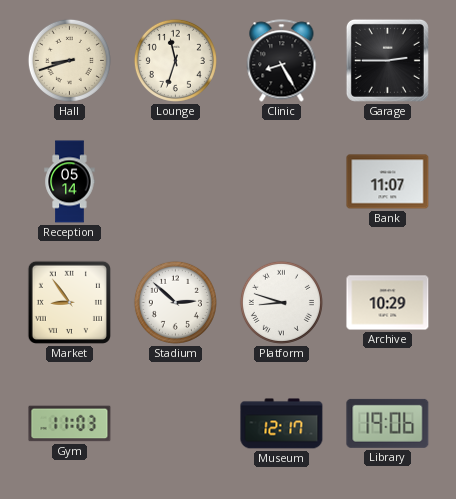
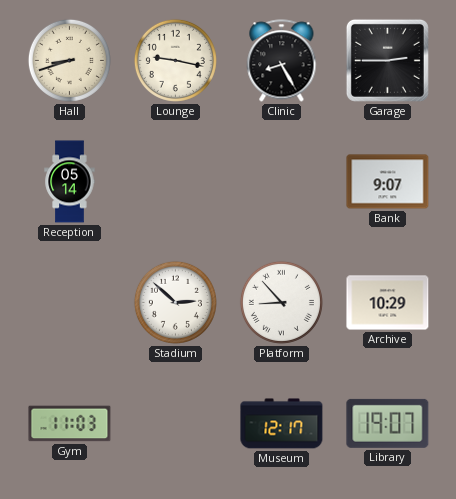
Lounge: 11:33 -> 9:17
Bank: 11:07 -> 9:07
Market: 8:54 -> none
Platform: 8:48 -> 8:53
Library: 19:06 -> 19:07
